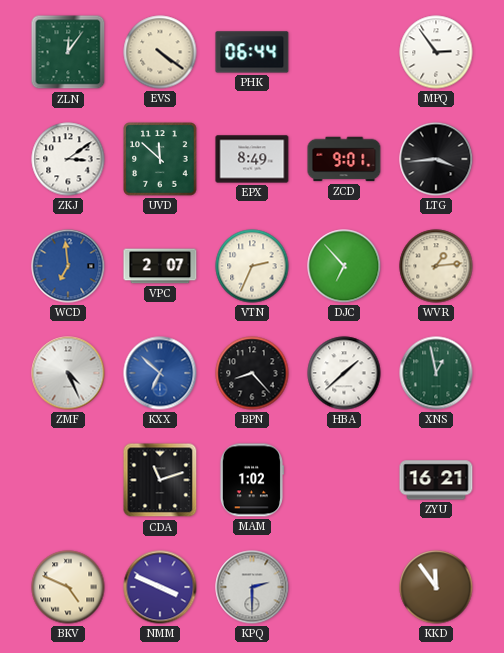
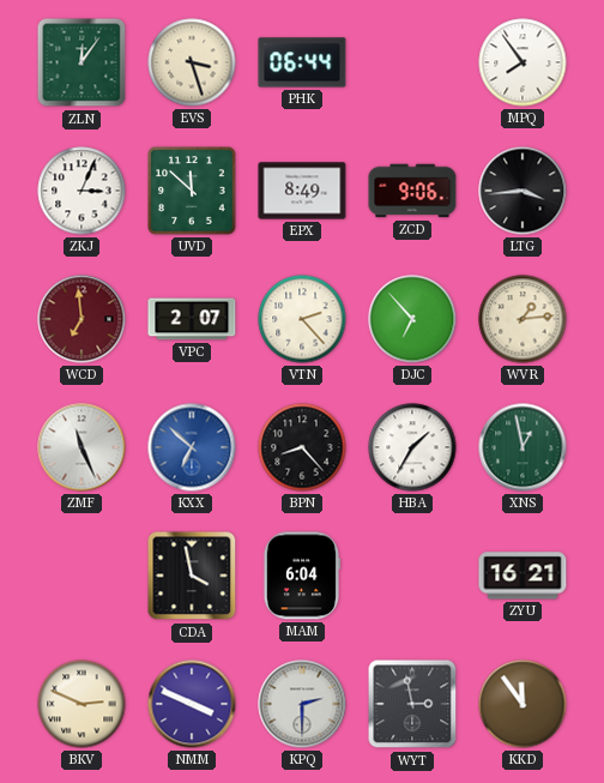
EVS: 4:21 -> 3:27
MPQ: 2:54 -> 7:54
ZKJ: 3:09 -> 3:04
ZCD: 9:01 -> 9:06
WCD dial: blue -> burgundy
VTN: 2:34 -> 2:23
ZMF: 4:26 -> 11:26
HBA: 1:38 -> 1:35
CDA: 11:12 -> 3:58
MAM: 1:02 -> 6:04
BKV: 4:49 -> 2:49
WYT: none -> 2:58
